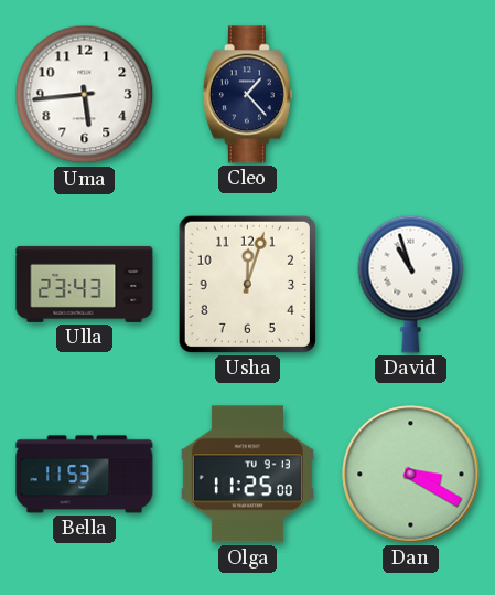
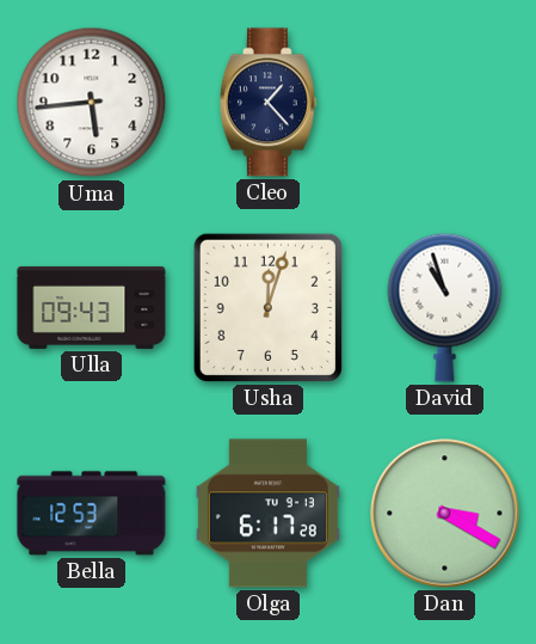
Ulla: 23:43 -> 09:43
Bella: 11:53 -> 12:53
Olga: 11:25 -> 6:17
